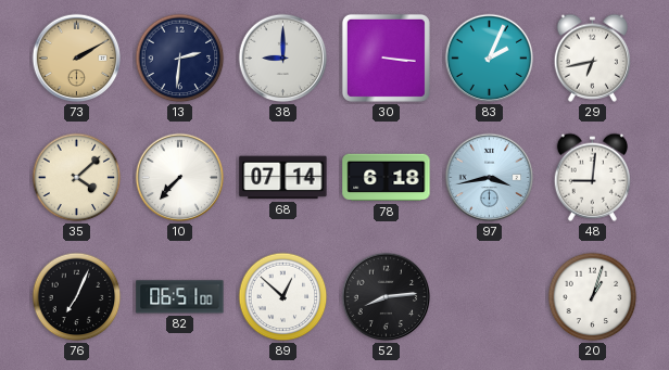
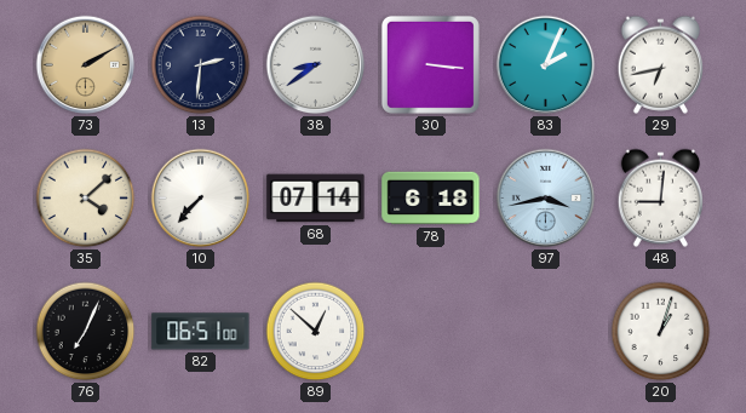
38: 9:00 -> 8:39
52: 8:14 -> none
